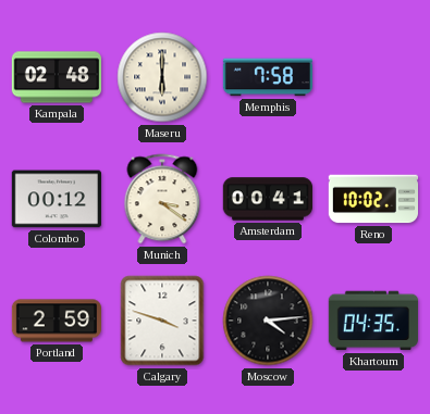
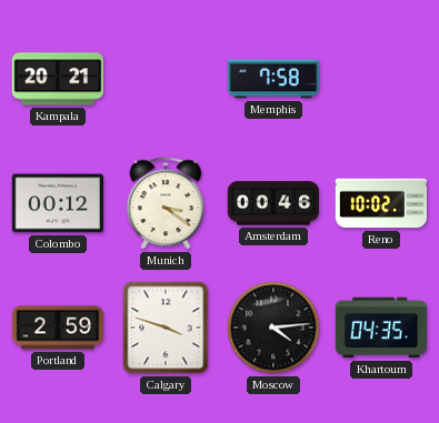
Kampala: 02:48 -> 20:21
Maseru: 6:00 -> none
Amsterdam: 00:41 -> 00:46
